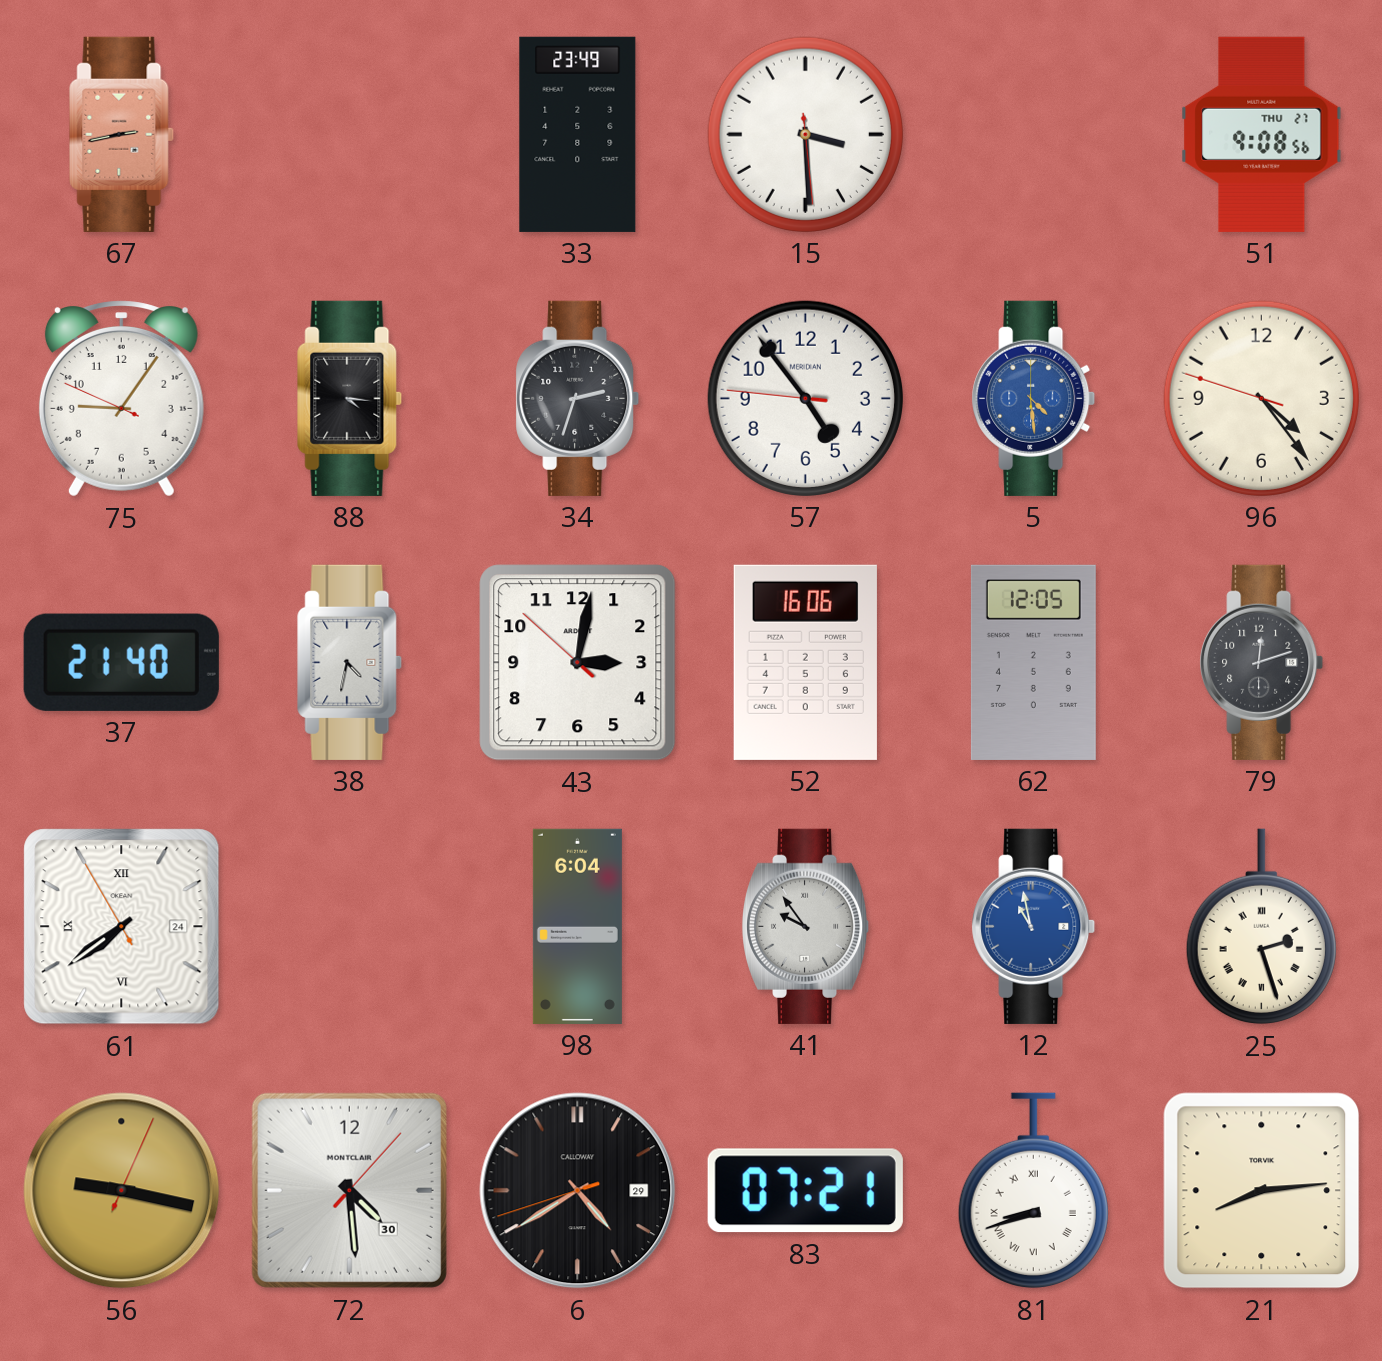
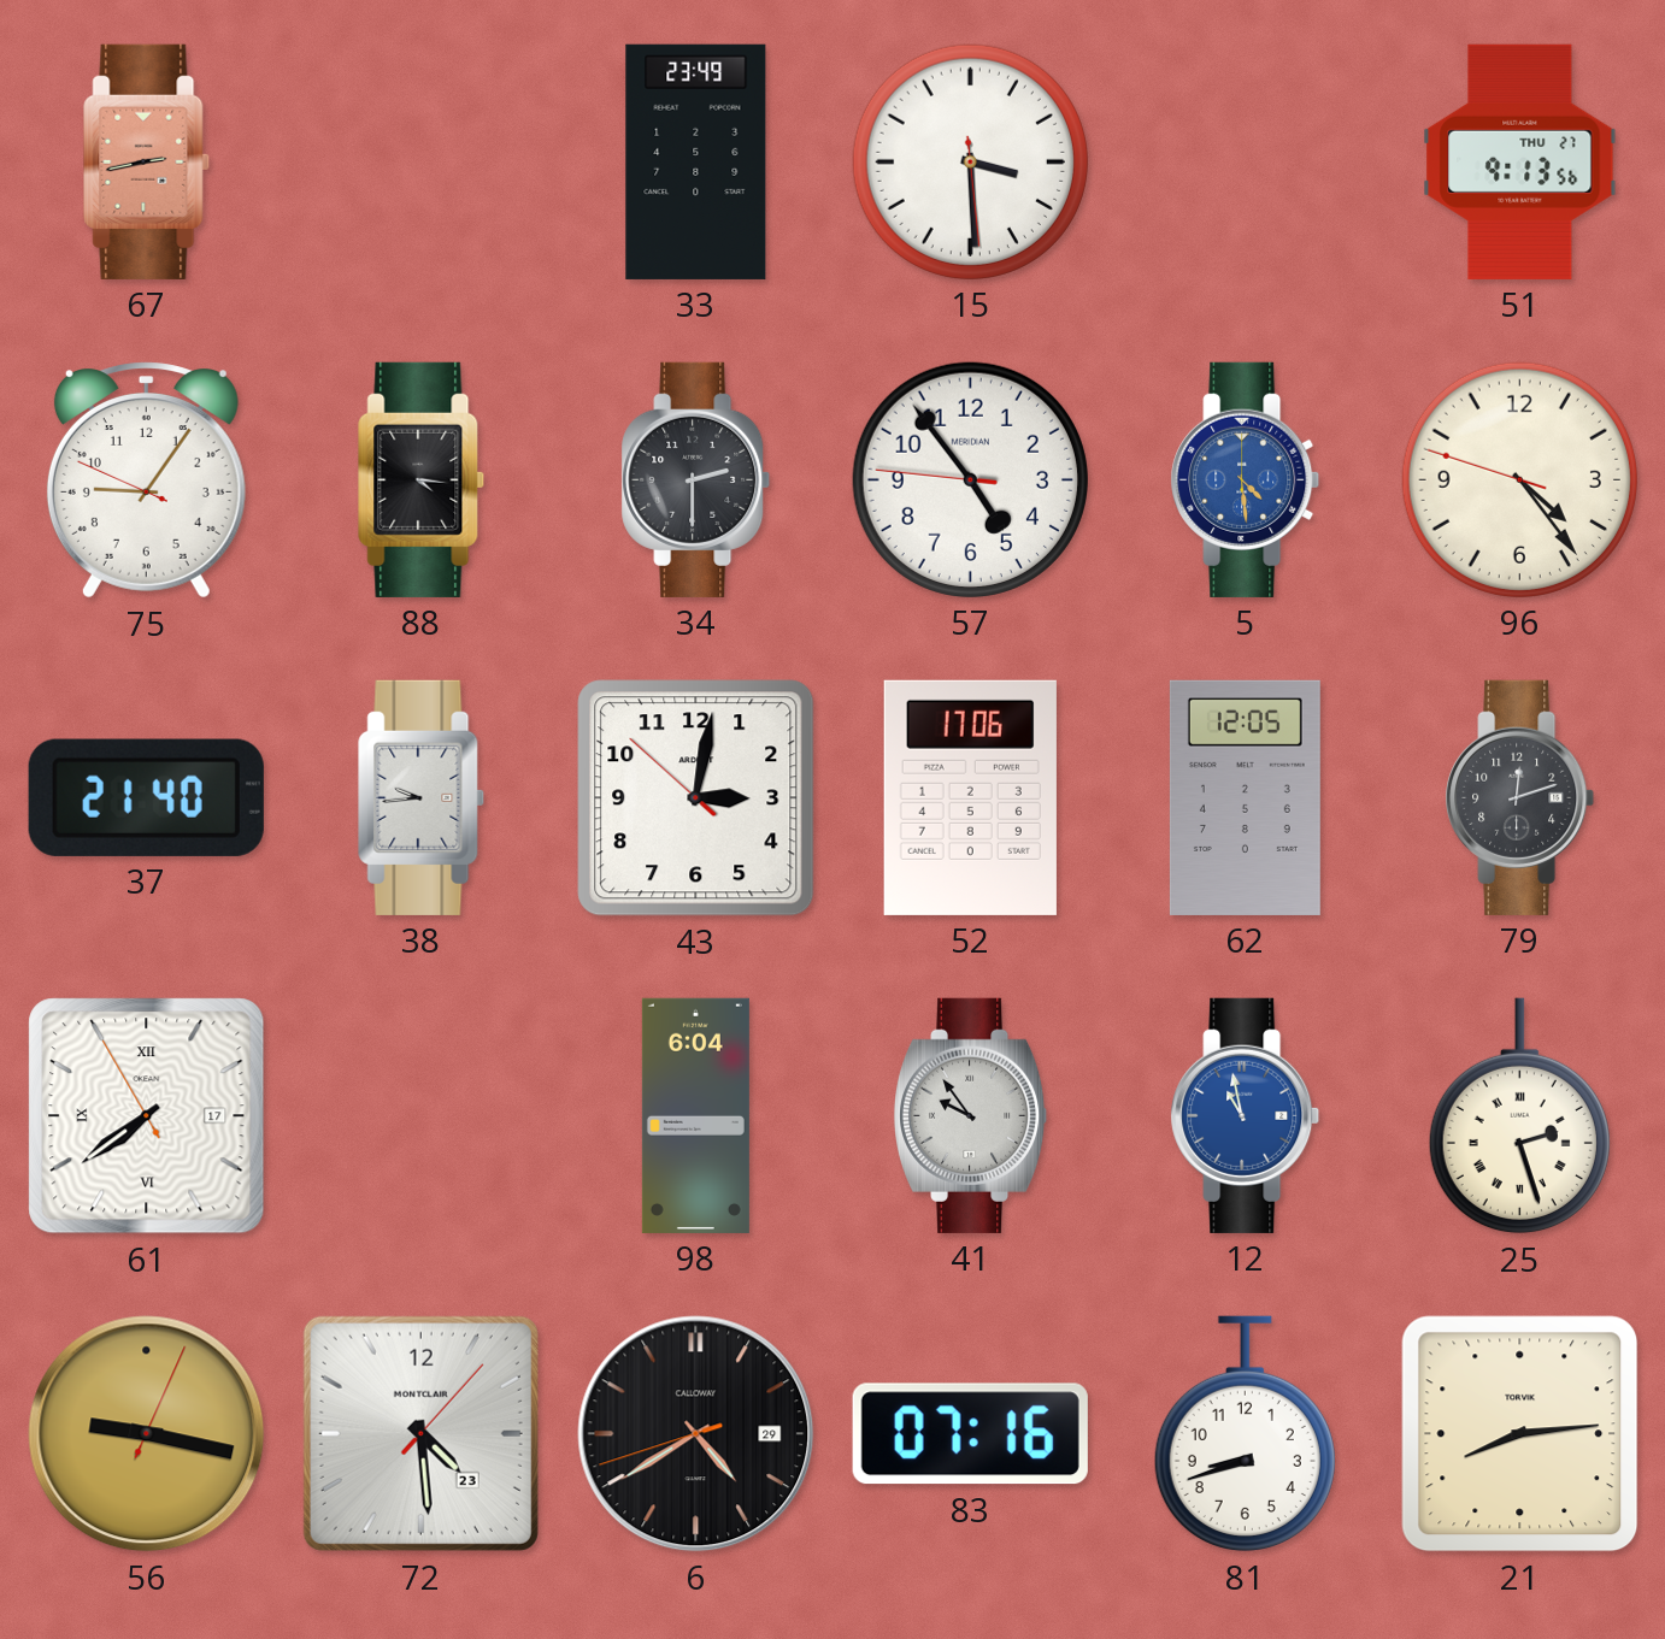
51: 9:08 -> 9:13
34: 2:33 -> 2:30
38: 4:32 -> 9:44
52: 16:06 -> 17:06
61 date: 24 -> 17
72 date: 30 -> 23
83: 07:21 -> 07:16
81 numerals: Roman -> Arabic
